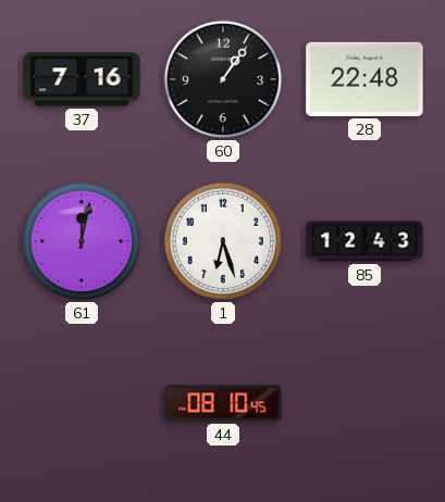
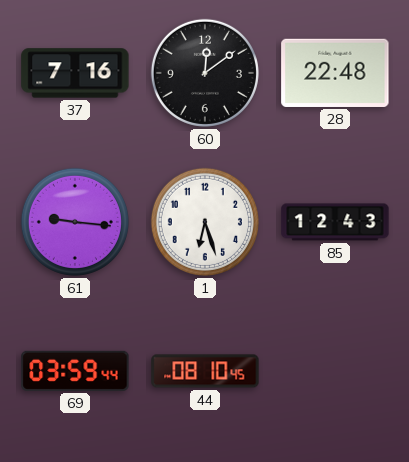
60: 1:06 -> 12:09
61: 12:02 -> 9:16
69: none -> 03:59
